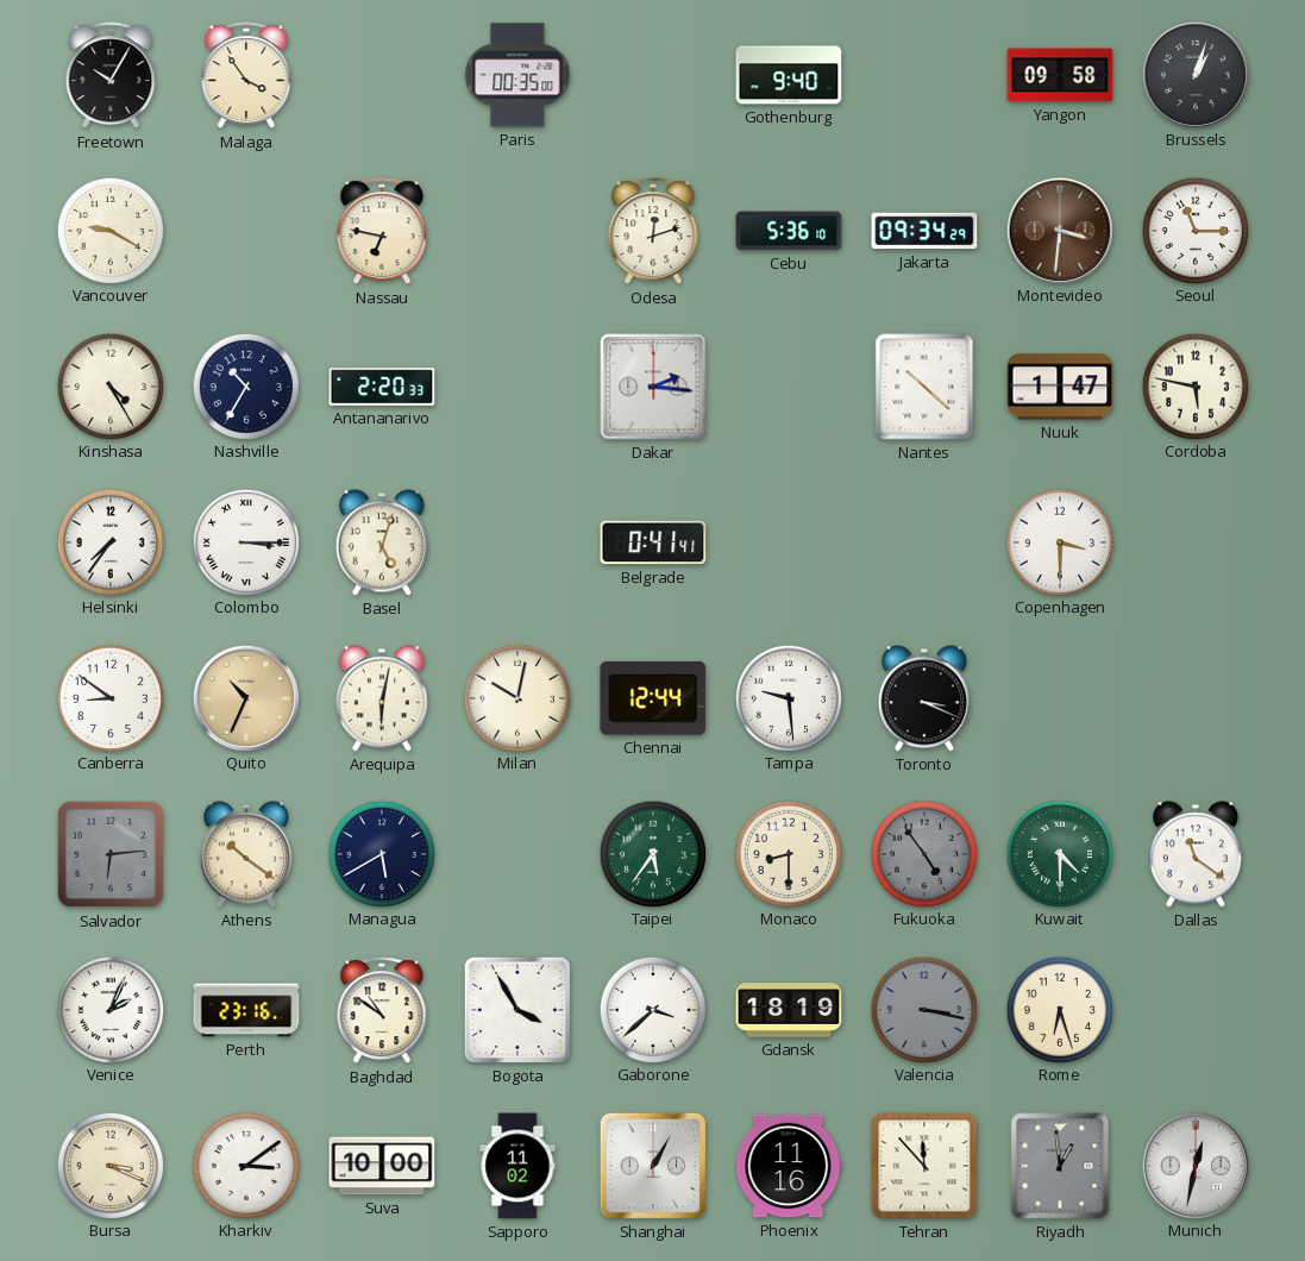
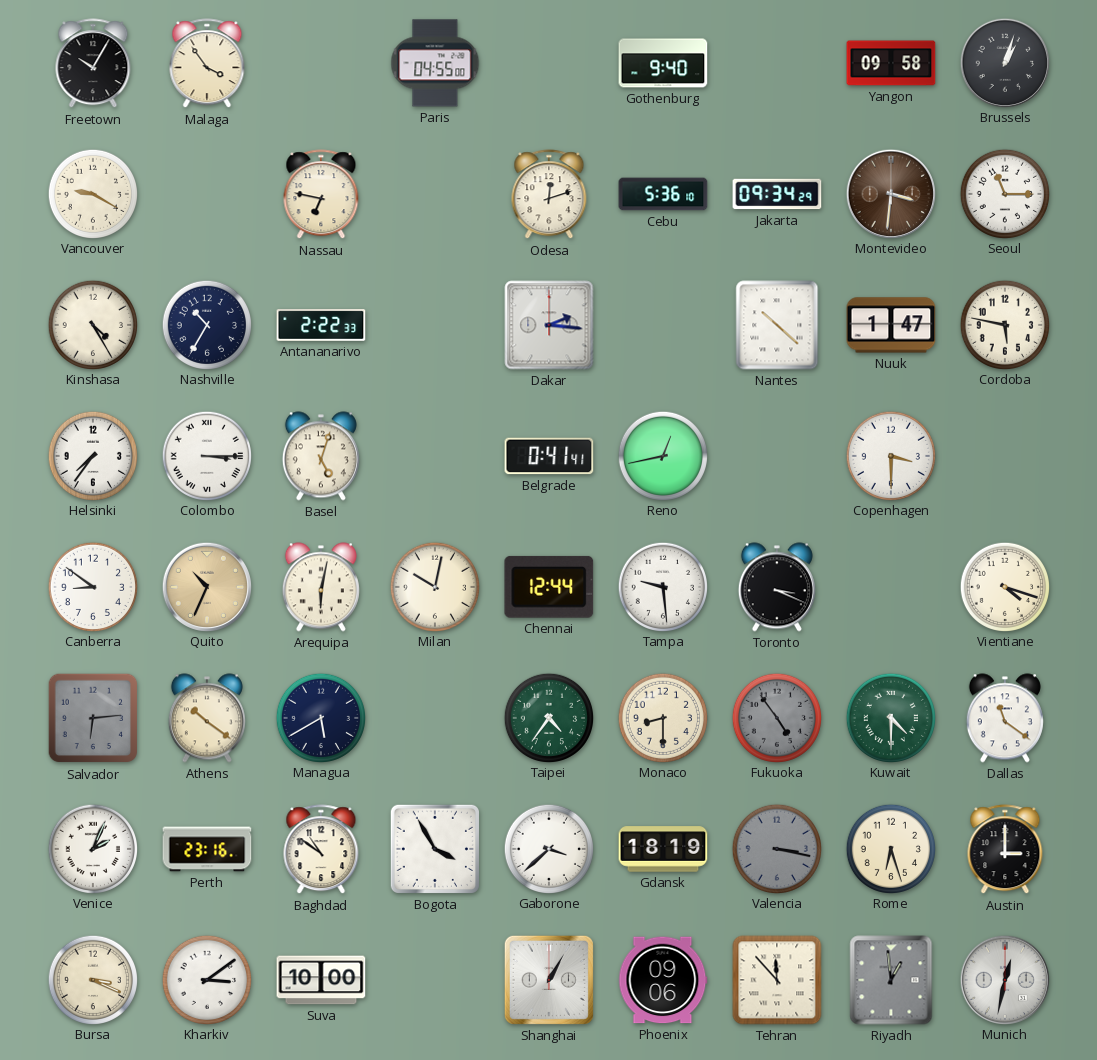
Paris: 00:35 -> 04:55
Antananarivo: 2:20 -> 2:22
Reno: none -> 12:43
Vientiane: none -> 4:18
Taipei: 5:36 -> 4:36
Austin: none -> 3:00
Sapporo: 11:02 -> none
Phoenix: 11:16 -> 09:06
